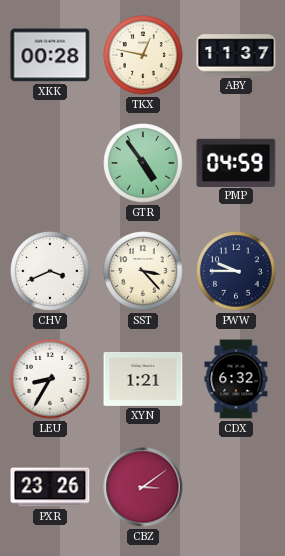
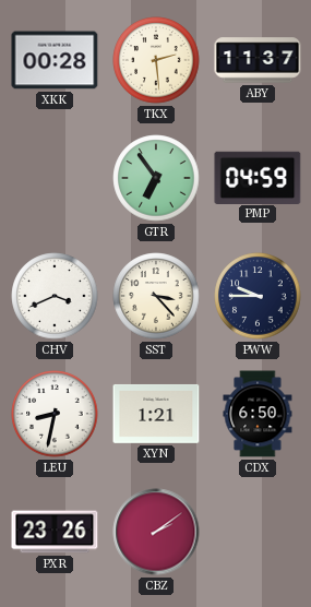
TKX: 12:47 -> 2:29
GTR: 4:54 -> 6:54
LEU: 8:35 -> 8:32
CDX: 6:32 -> 6:50
CBZ: 3:09 -> 2:09
